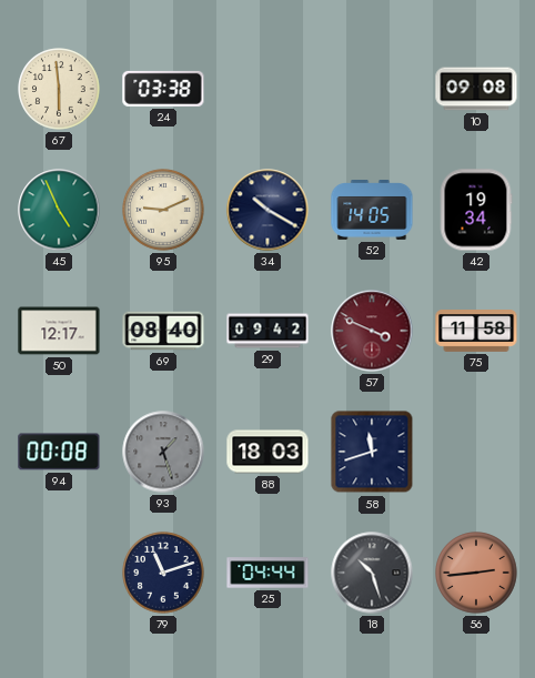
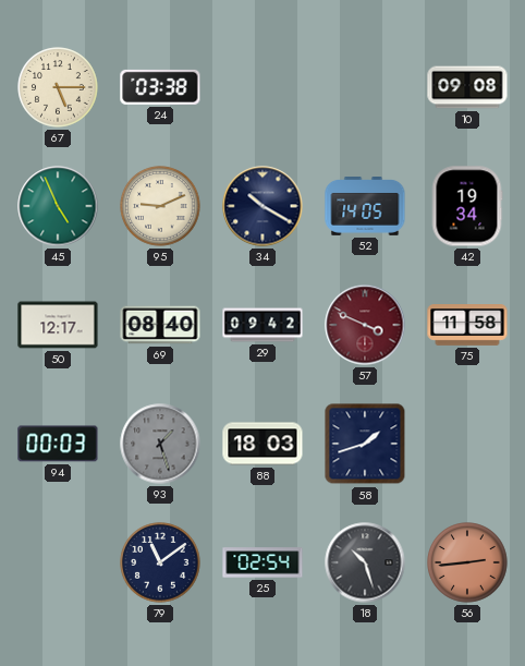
67: 5:59 -> 5:15
94: 00:08 -> 00:03
58: 11:42 -> 1:42
79: 11:12 -> 11:09
25: 04:44 -> 02:54
